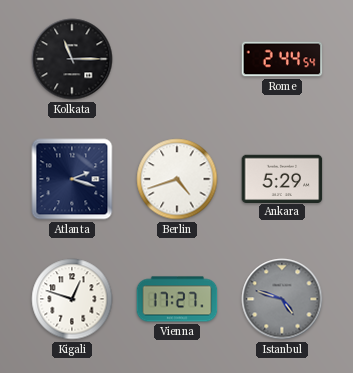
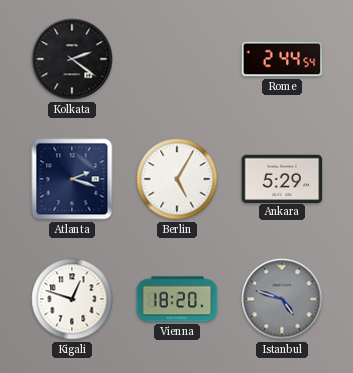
Kolkata: 11:15 -> 2:21
Berlin: 4:42 -> 5:05
Vienna: 17:27 -> 18:20
